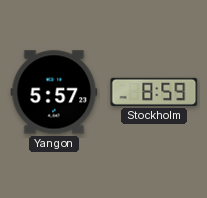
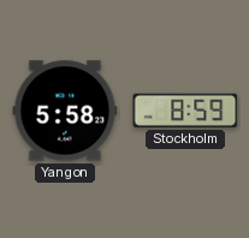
Yangon: 5:57 -> 5:58
